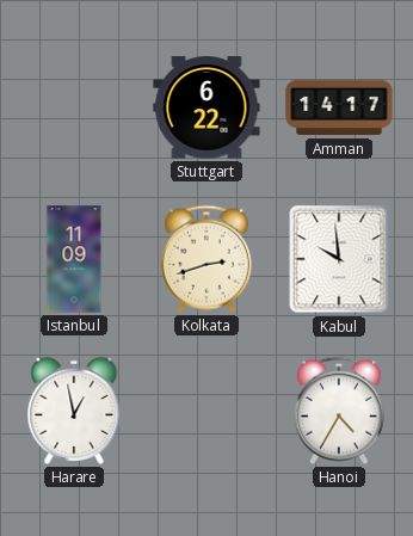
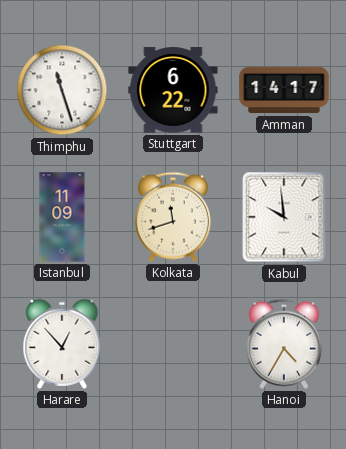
Thimphu: none -> 11:27
Kolkata: 2:42 -> 11:42
Harare: 12:58 -> 12:53
